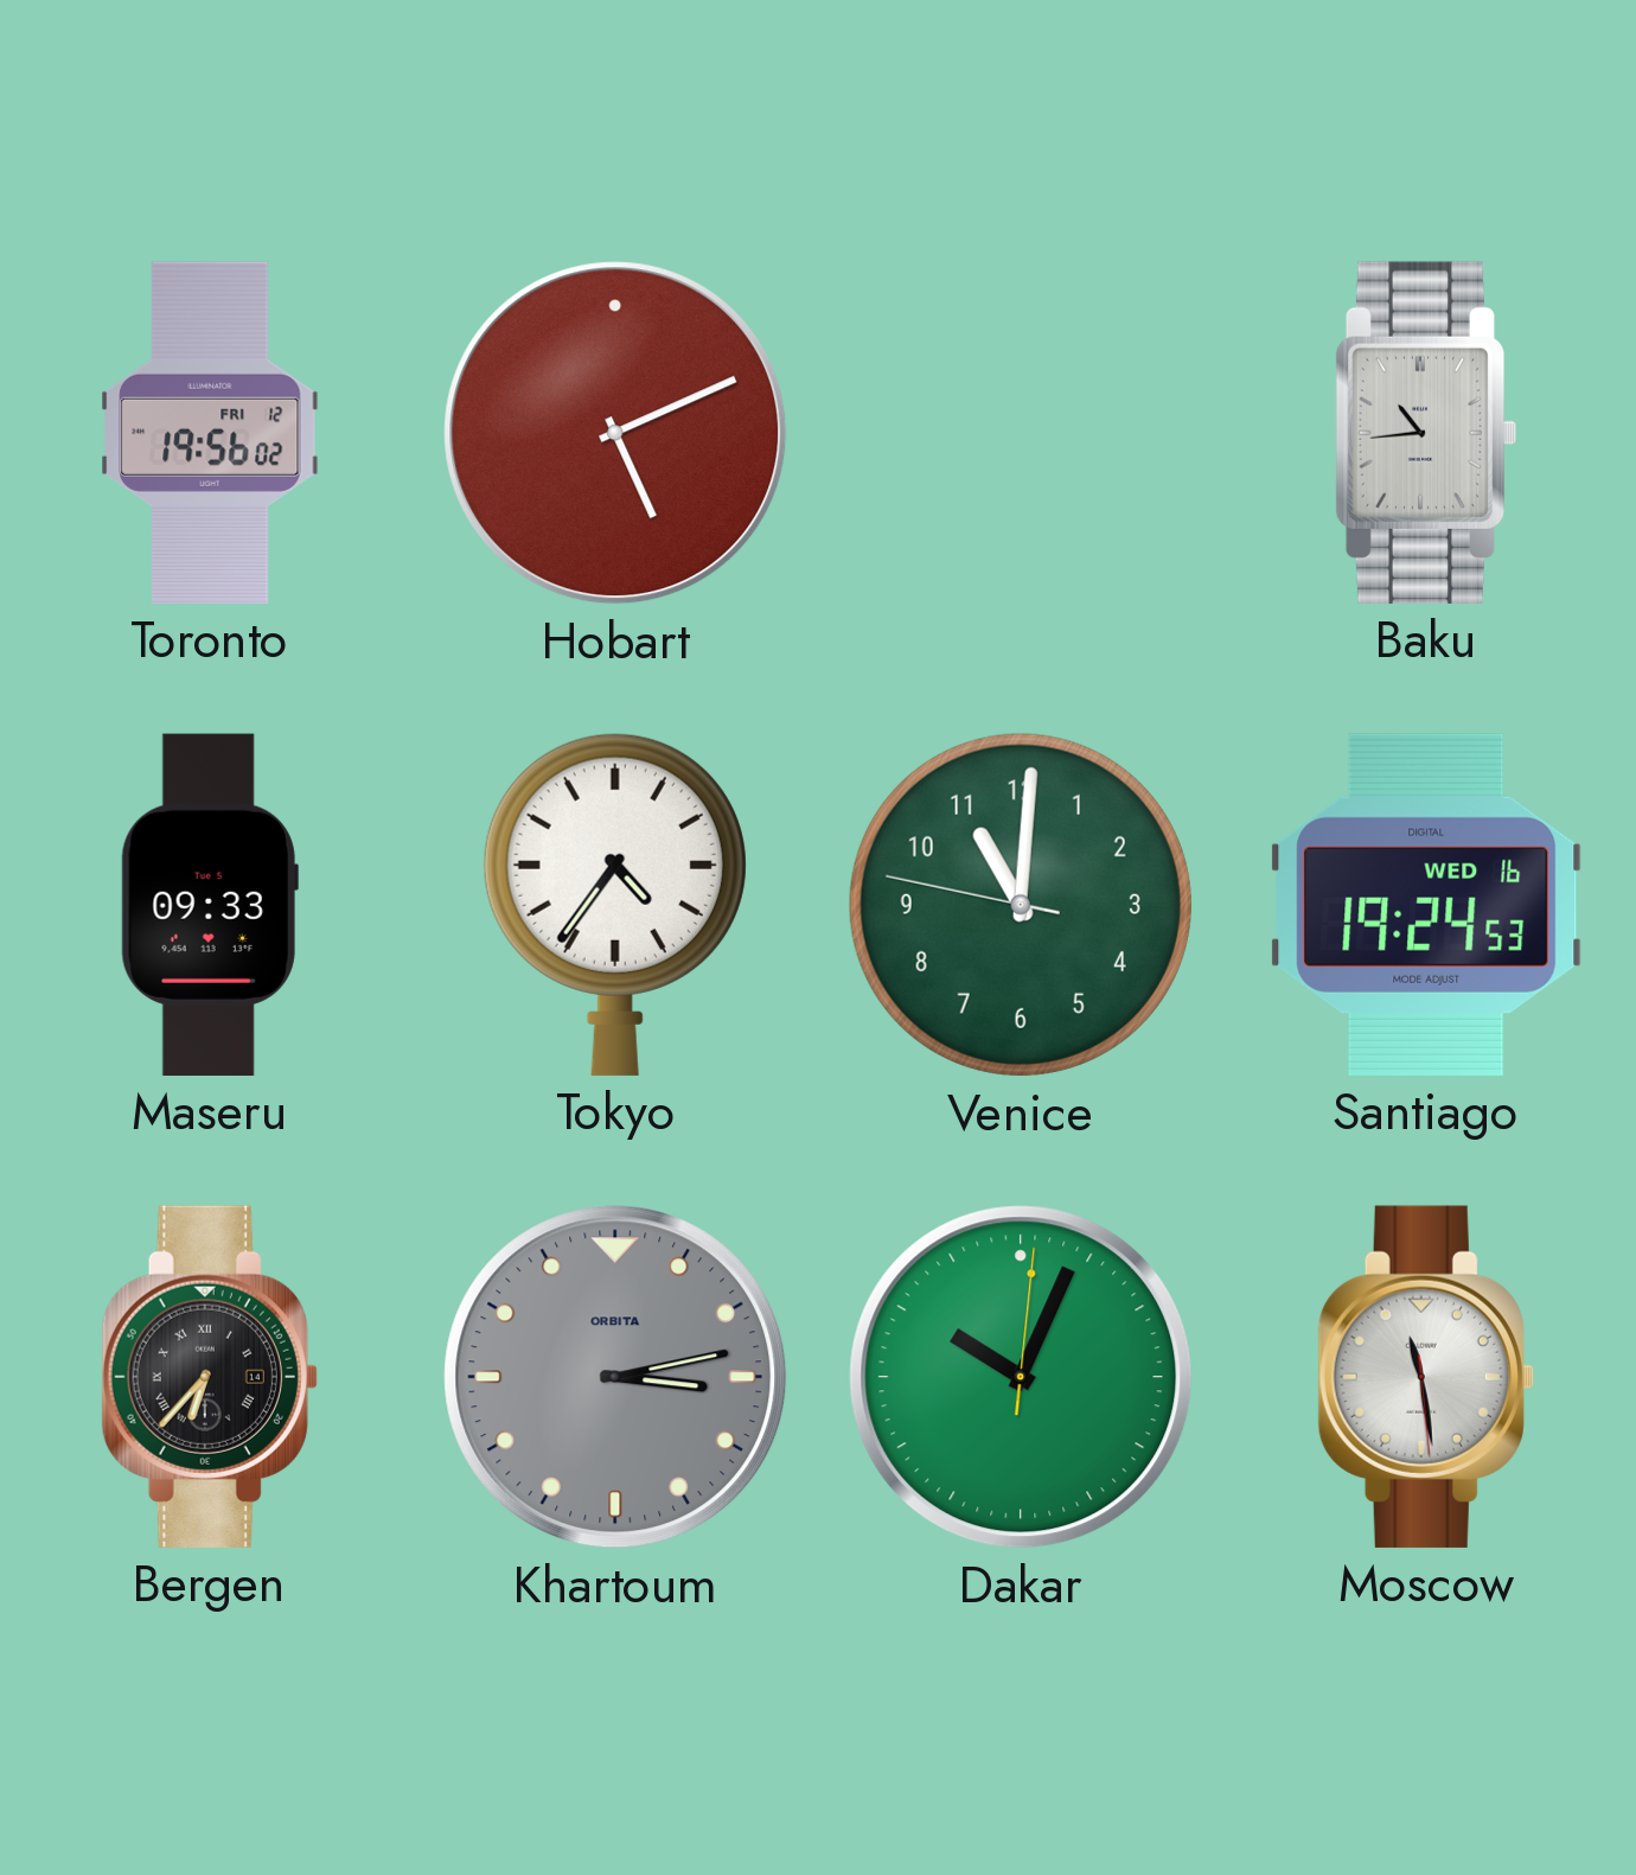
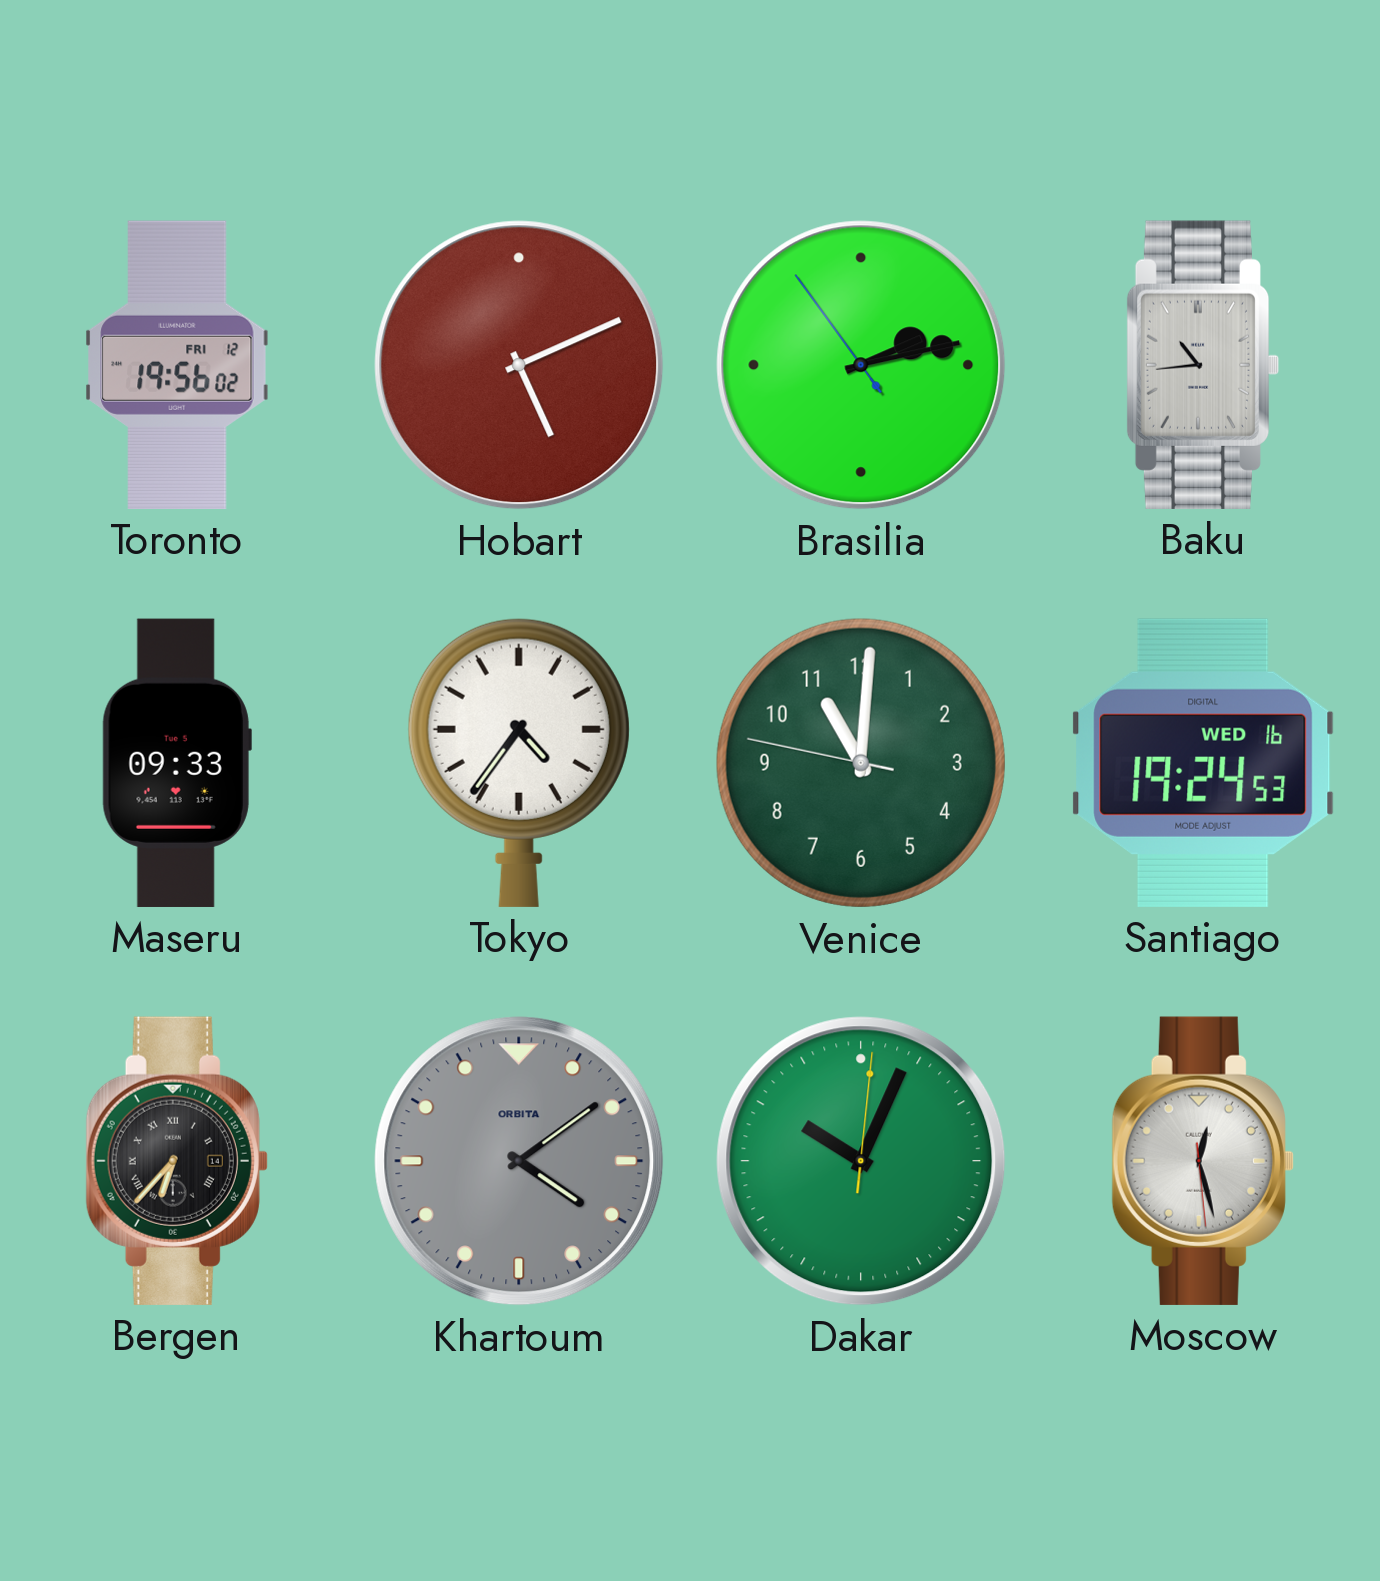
Brasilia: none -> 2:12
Khartoum: 3:13 -> 4:09
Moscow: 11:28 -> 12:27
